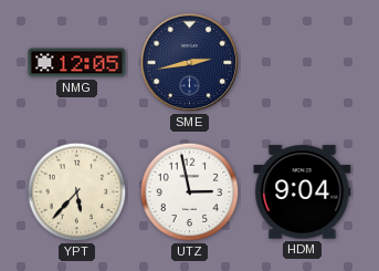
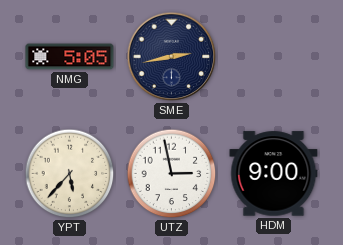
NMG: 12:05 -> 5:05
HDM: 9:04 -> 9:00
